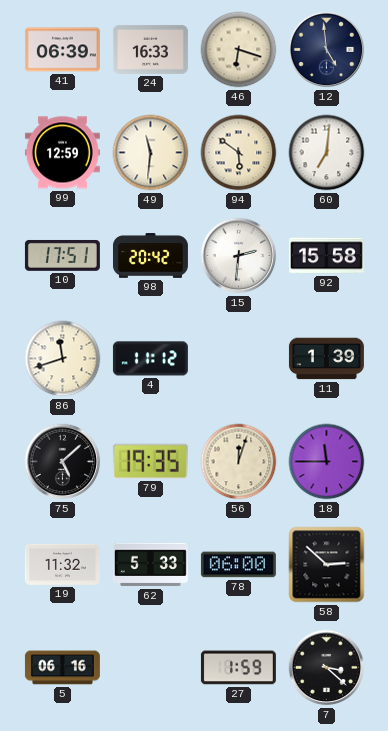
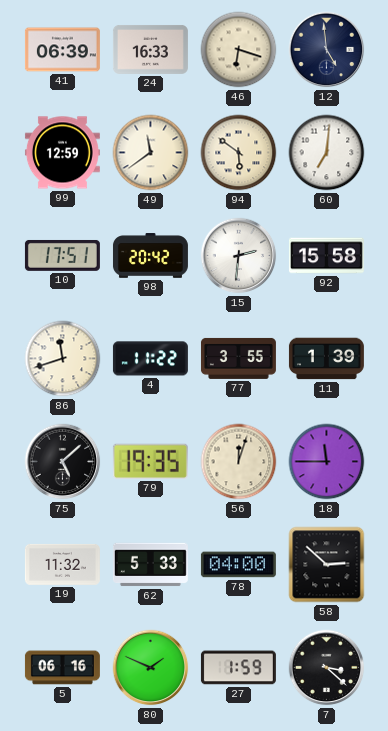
49: 11:31 -> 11:39
4: 11:12 -> 11:22
77: none -> 3:55
78: 06:00 -> 04:00
80: none -> 1:49
